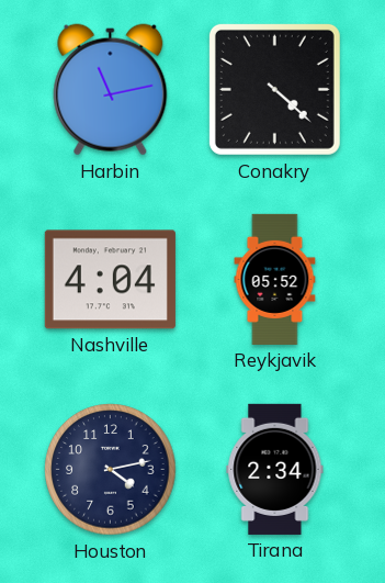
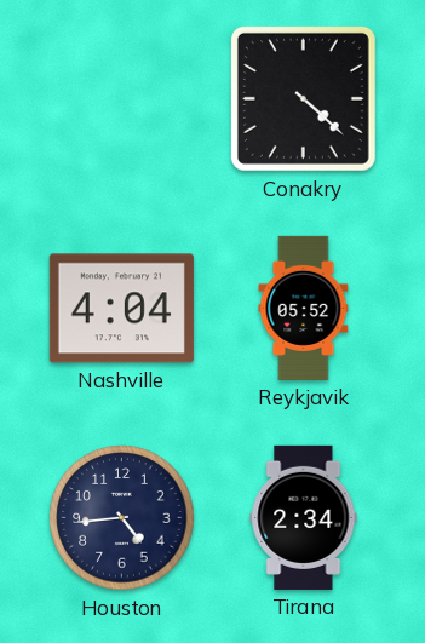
Harbin: 11:13 -> none
Houston: 4:13 -> 4:44
